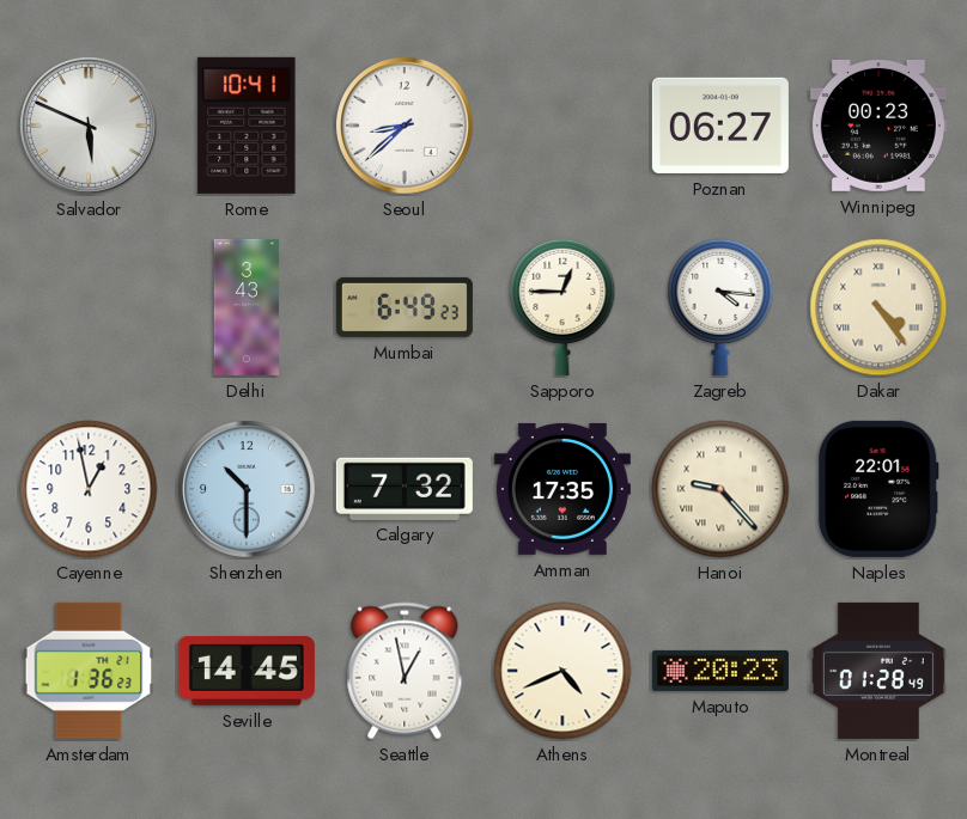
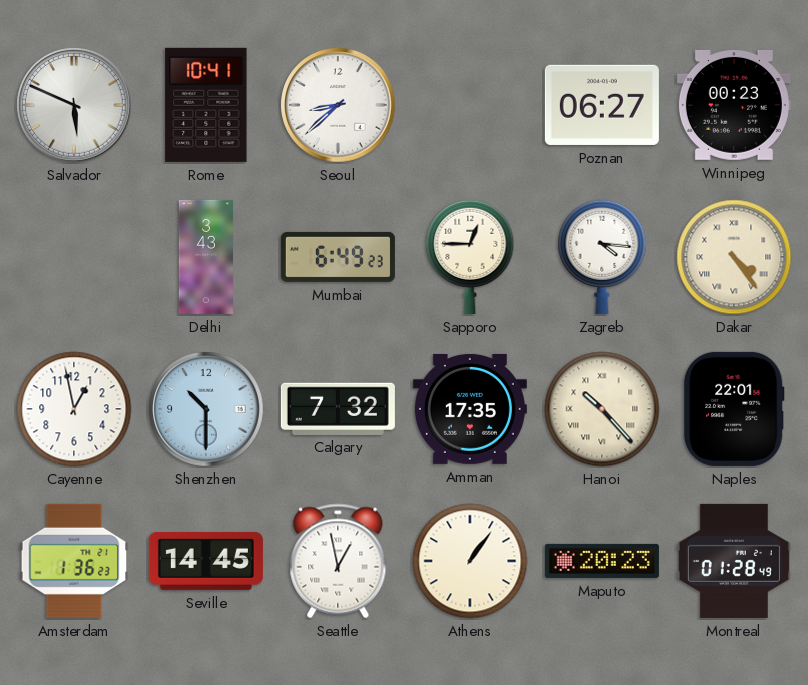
Hanoi: 9:23 -> 10:23
Athens: 4:41 -> 1:06
